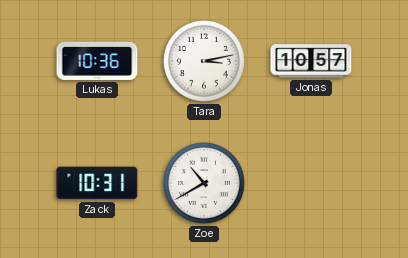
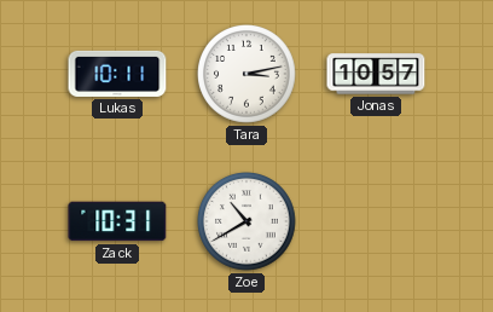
Lukas: 10:36 -> 10:11
